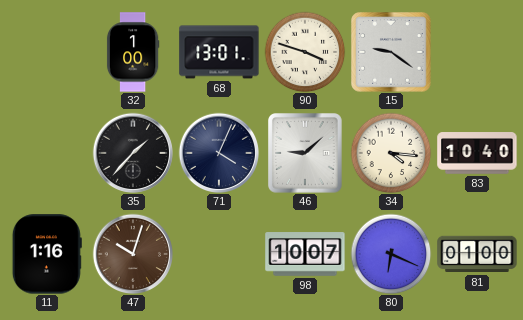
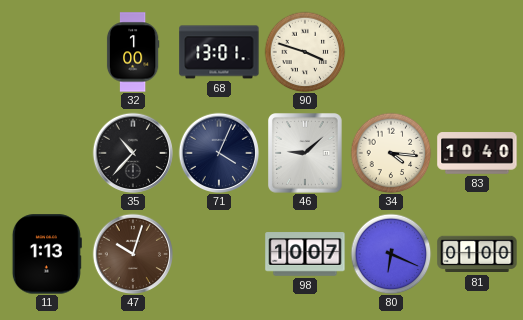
15: 9:21 -> none
35: 1:37 -> 10:37
11: 1:16 -> 1:13
